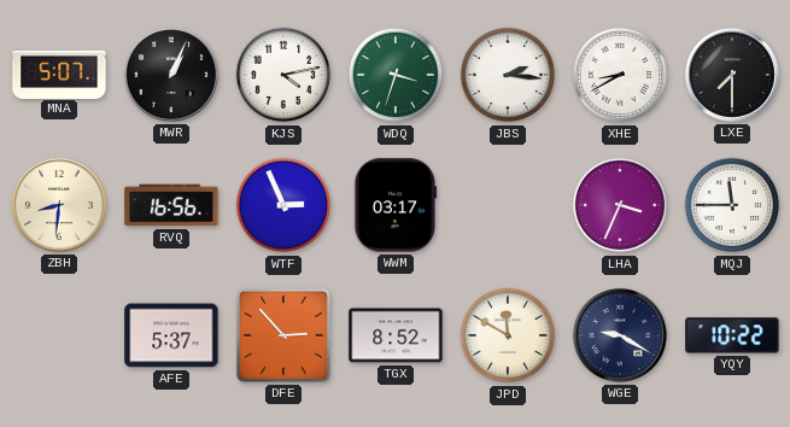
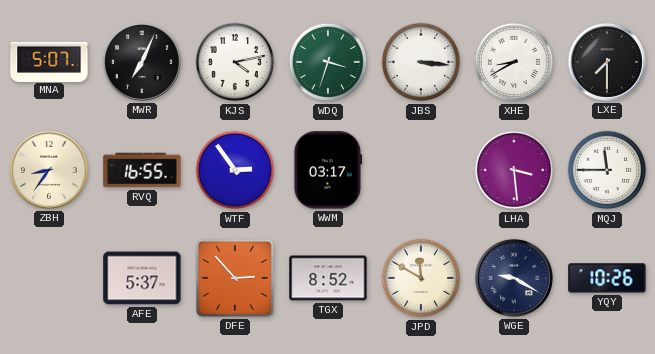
MWR: 1:04 -> 7:04
JBS: 2:16 -> 3:16
ZBH: 8:31 -> 8:36
RVQ: 16:56 -> 16:55
WTF: 2:56 -> 2:54
LHA: 3:34 -> 3:29
YQY: 10:22 -> 10:26
